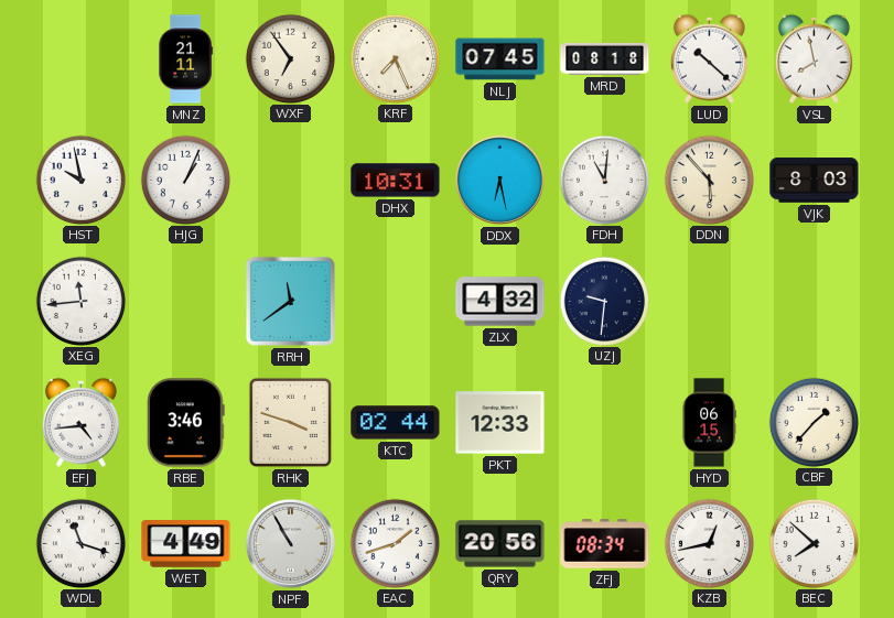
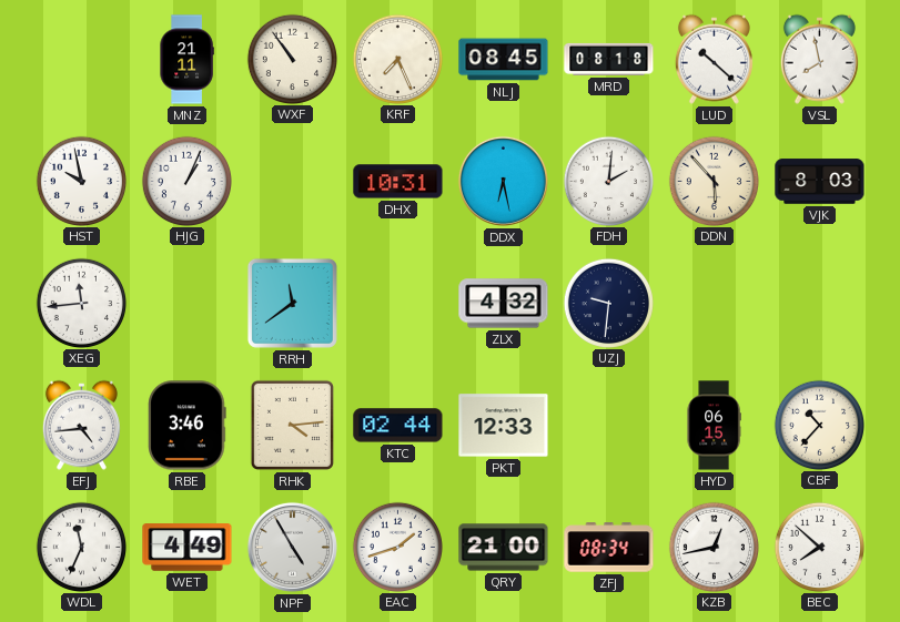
WXF: 6:54 -> 10:54
NLJ: 07:45 -> 08:45
FDH: 11:01 -> 2:01
RHK: 3:48 -> 4:14
CBF: 1:37 -> 10:37
WDL: 11:18 -> 11:34
NPF: 10:55 -> 4:55
QRY: 20:56 -> 21:00
